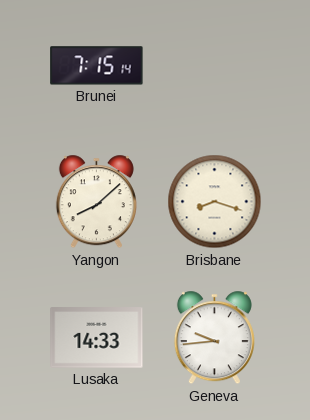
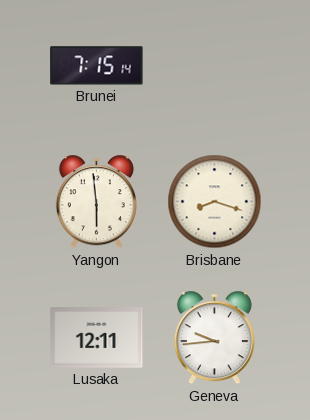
Yangon: 8:08 -> 5:59
Lusaka: 14:33 -> 12:11
